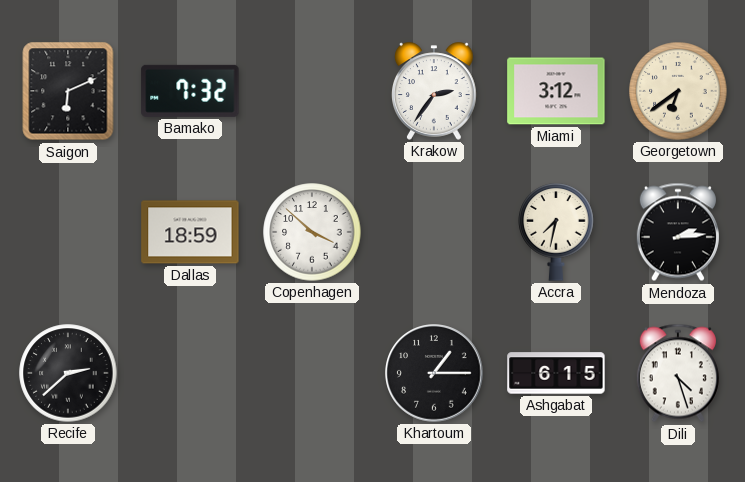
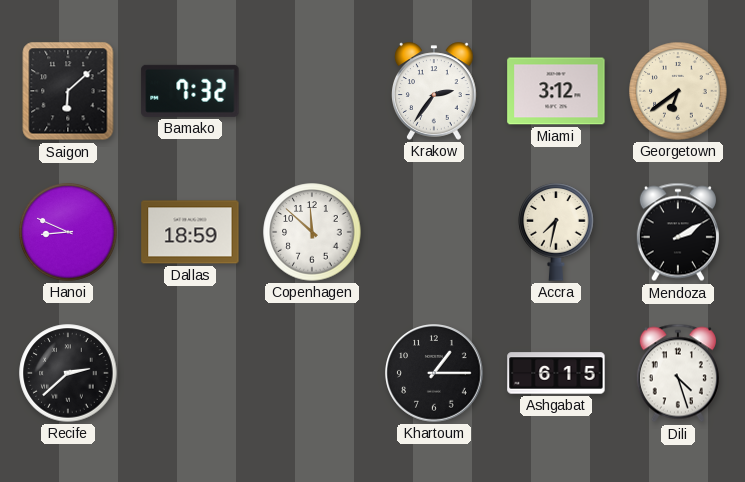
Saigon: 6:11 -> 6:08
Hanoi: none -> 8:49
Copenhagen: 3:52 -> 11:52
Mendoza: 2:14 -> 2:10
